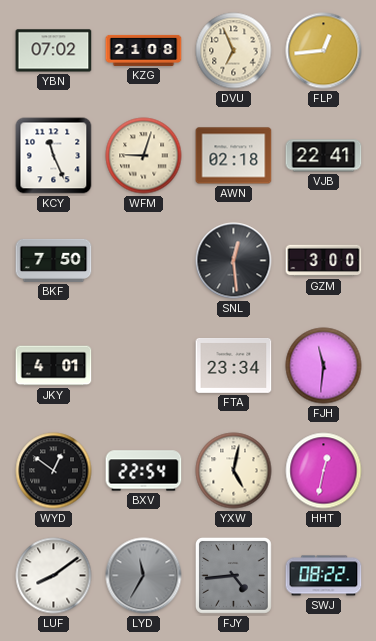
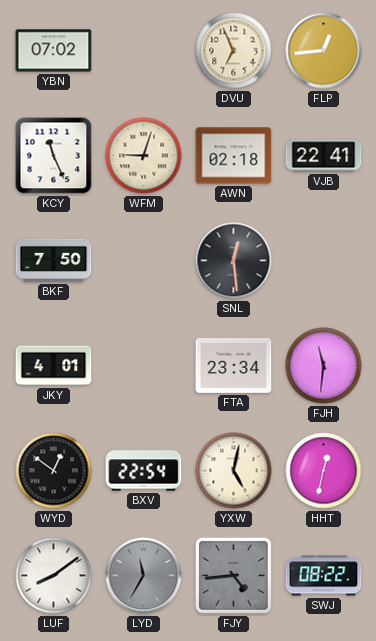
KZG: 21:08 -> none
GZM: 3:00 -> none
